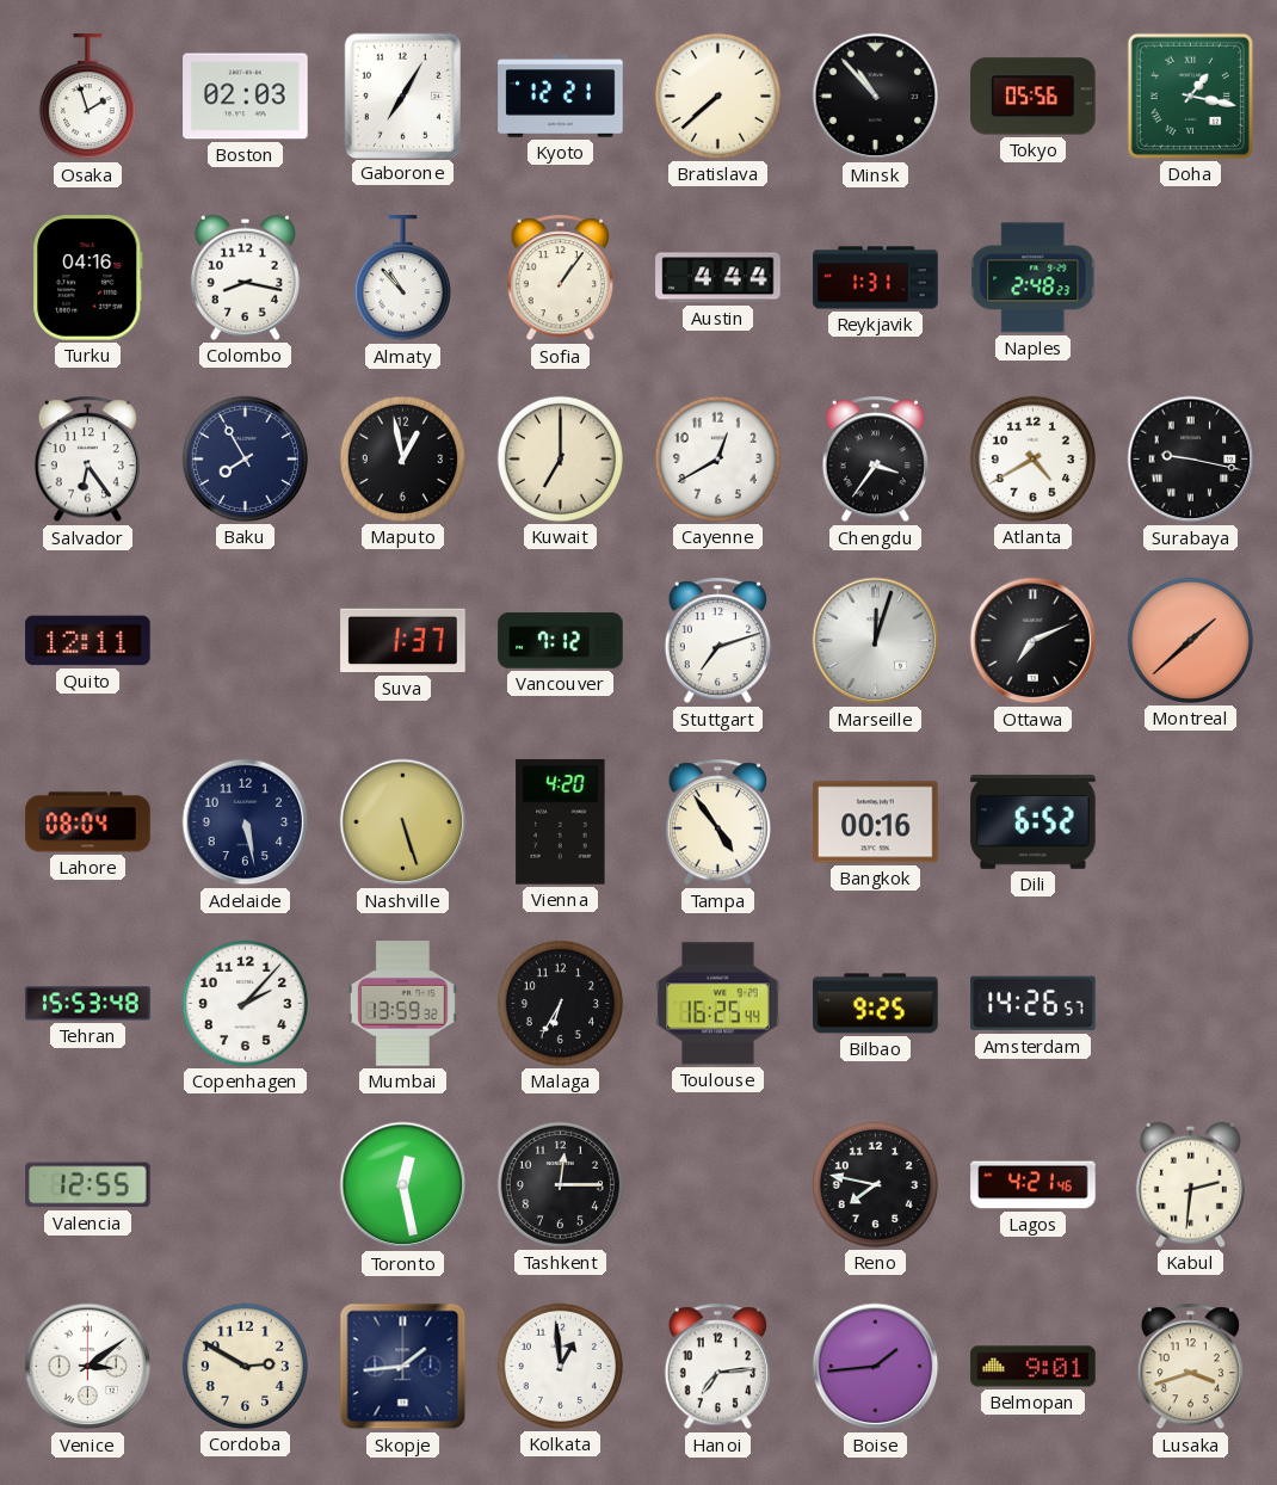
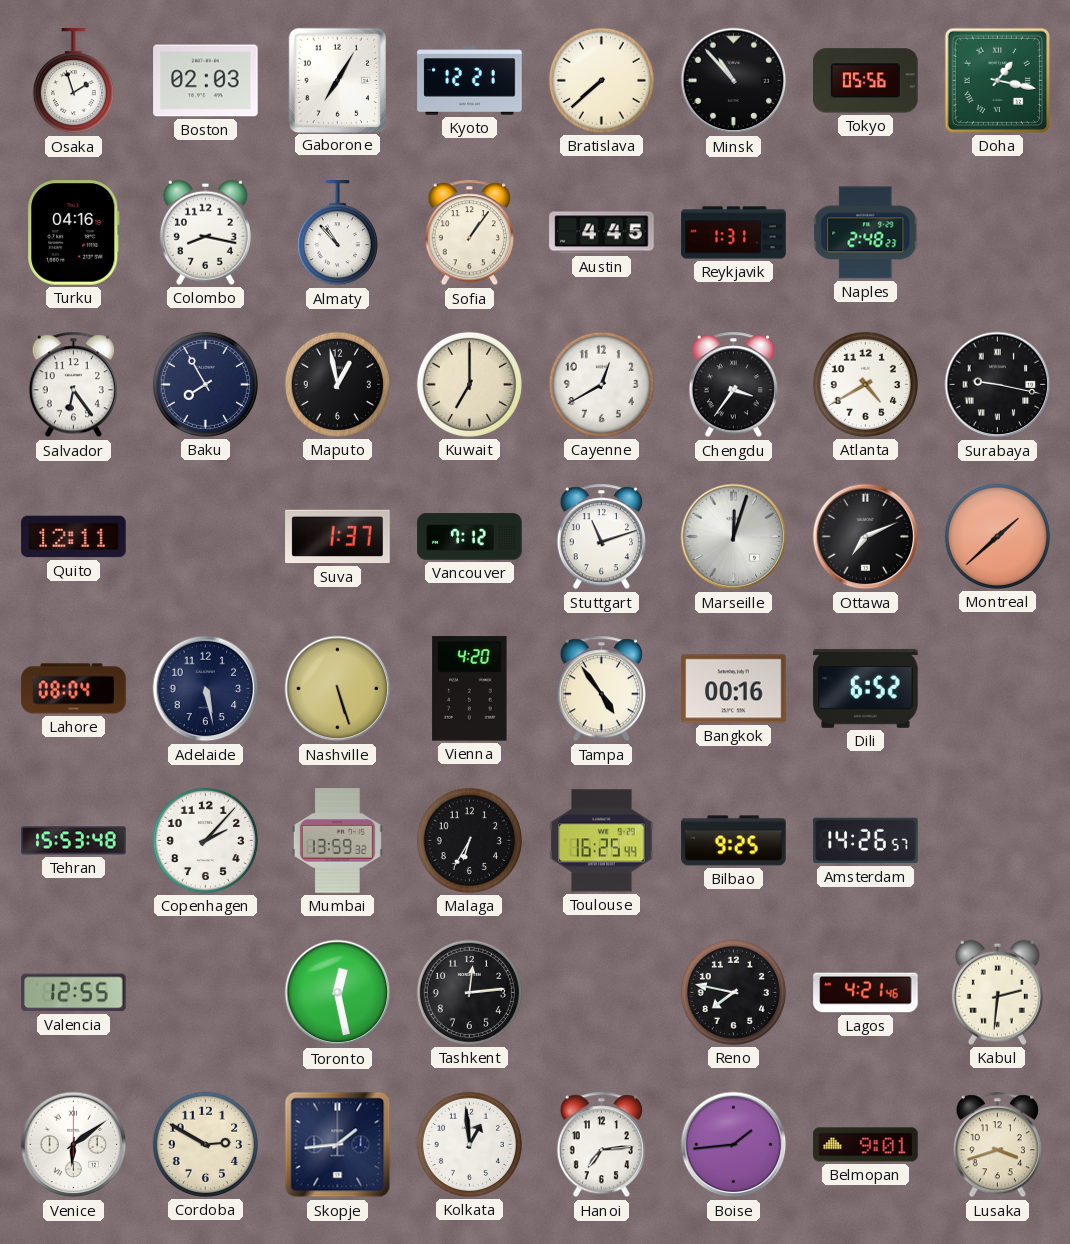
Austin: 4:44 -> 4:45
Stuttgart: 7:12 -> 11:12
Tashkent: 12:15 -> 12:14
Venice: 3:09 -> 6:09
